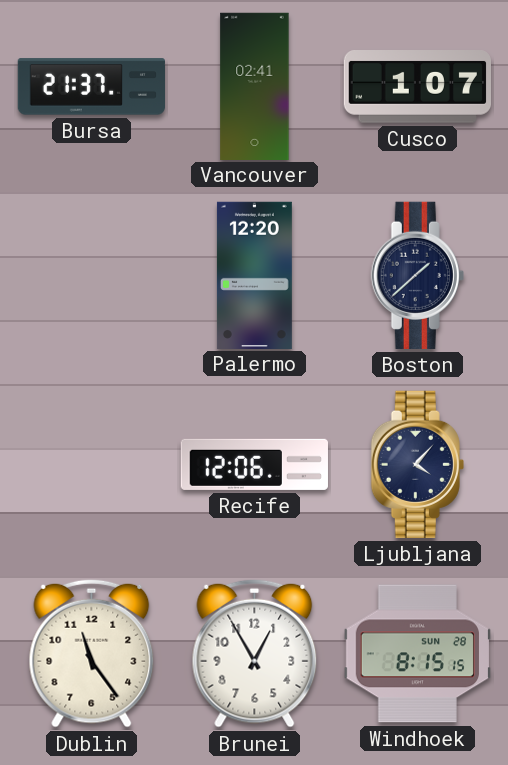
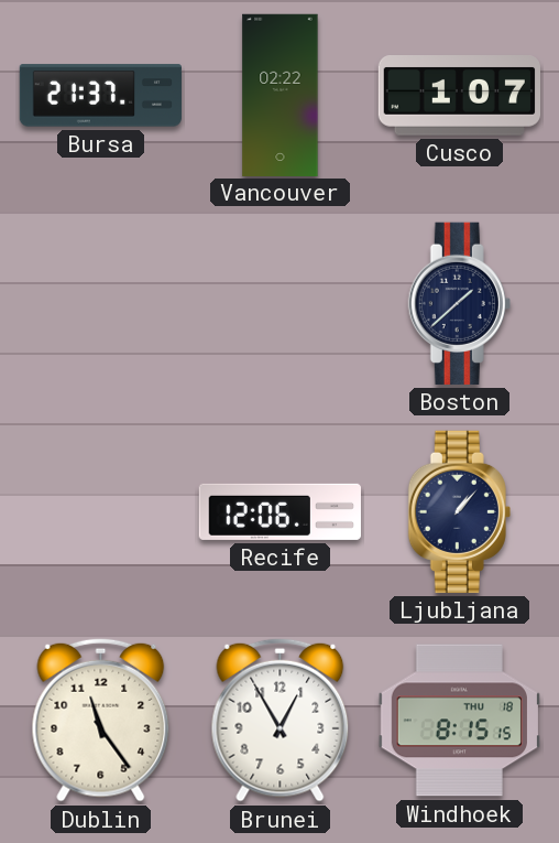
Vancouver: 02:41 -> 02:22
Palermo: 12:20 -> none
Ljubljana: 4:07 -> 1:07
Windhoek date: SUN 28 -> THU 18
